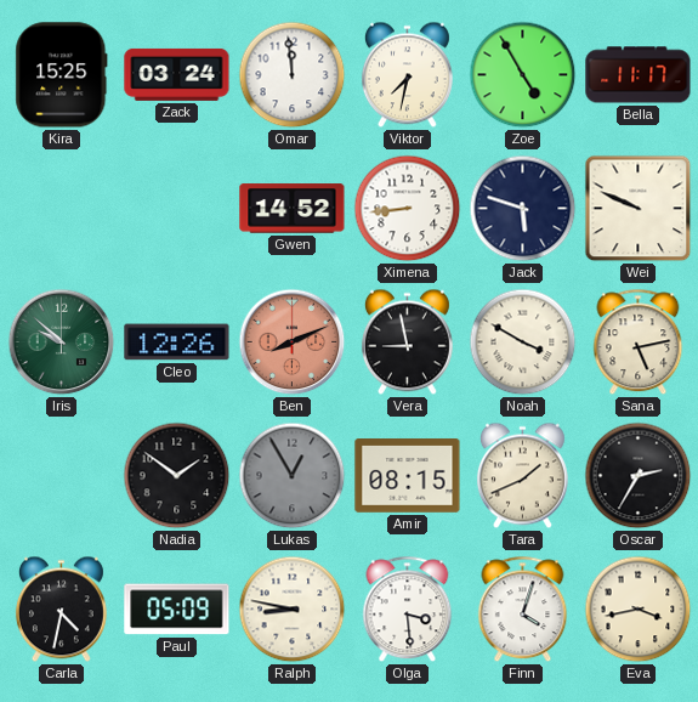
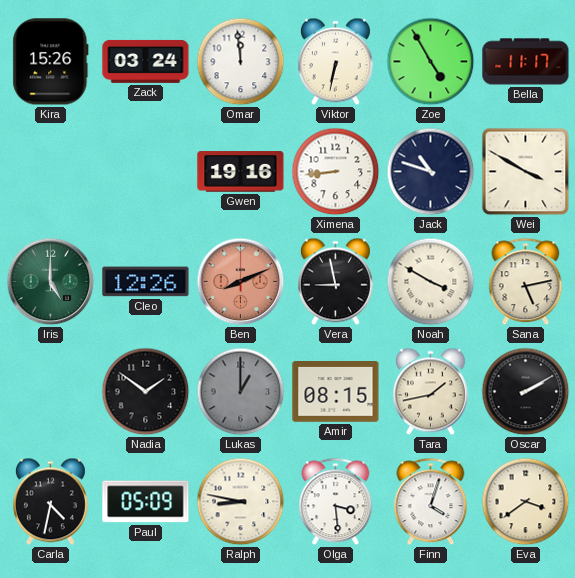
Kira: 15:25 -> 15:26
Viktor: 7:32 -> 6:32
Gwen: 14:52 -> 19:16
Jack: 5:48 -> 10:48
Wei: 9:49 -> 3:50
Iris: 9:52 -> 5:00
Lukas: 12:55 -> 1:00
Tara: 1:41 -> 1:43
Oscar: 2:35 -> 2:10
Eva: 3:43 -> 3:39
